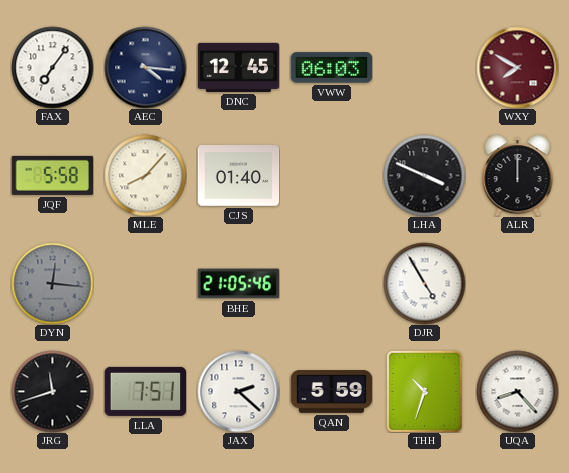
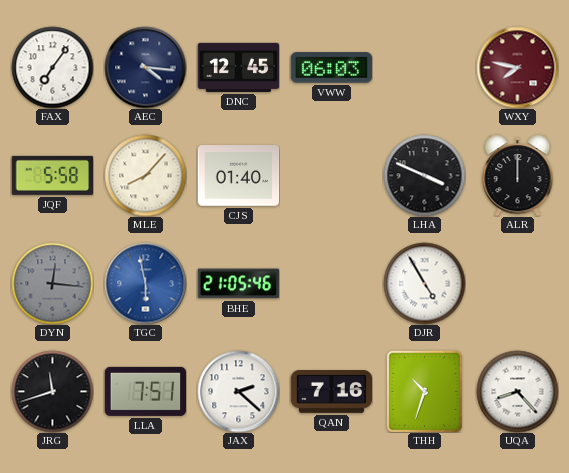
WXY: 7:50 -> 7:47
TGC: none -> 5:58
QAN: 5:59 -> 7:16
